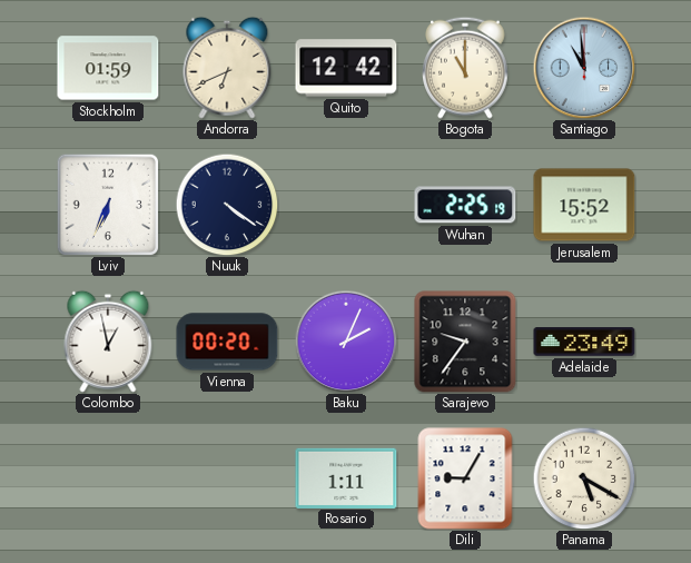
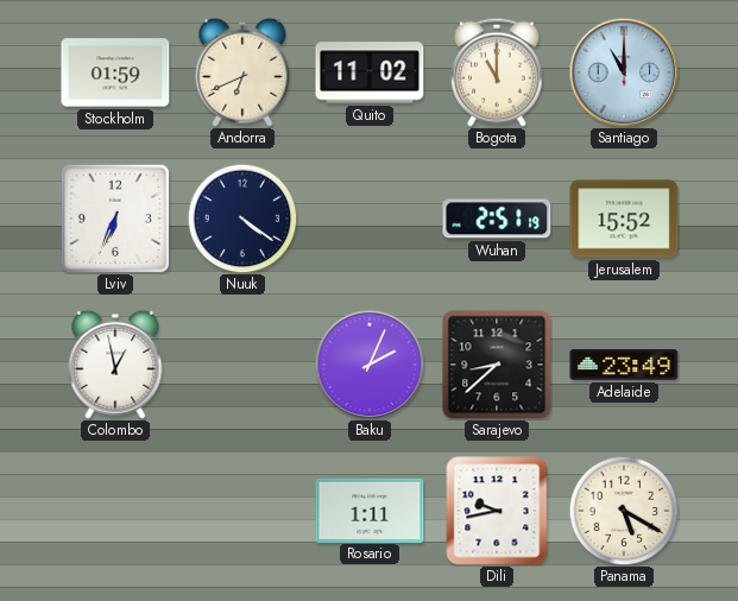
Quito: 12:42 -> 11:02
Santiago: 10:59 -> 11:00
Wuhan: 2:25 -> 2:51
Vienna: 00:20 -> none
Sarajevo: 9:36 -> 8:38
Dili: 9:05 -> 9:43
